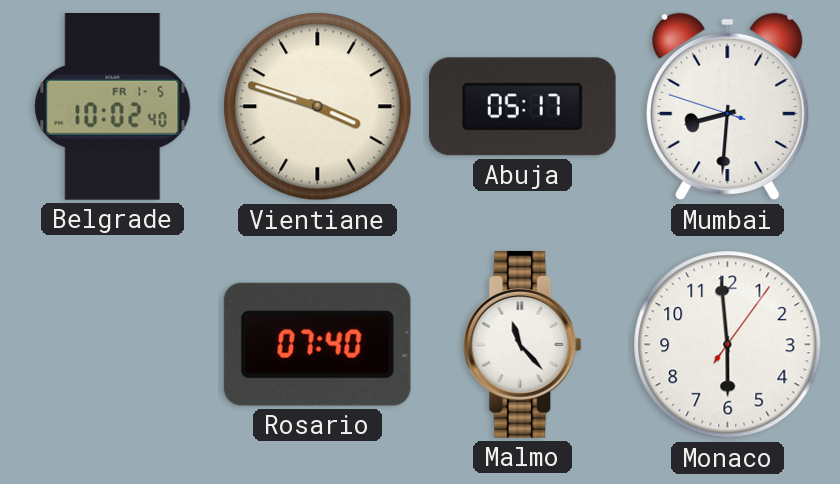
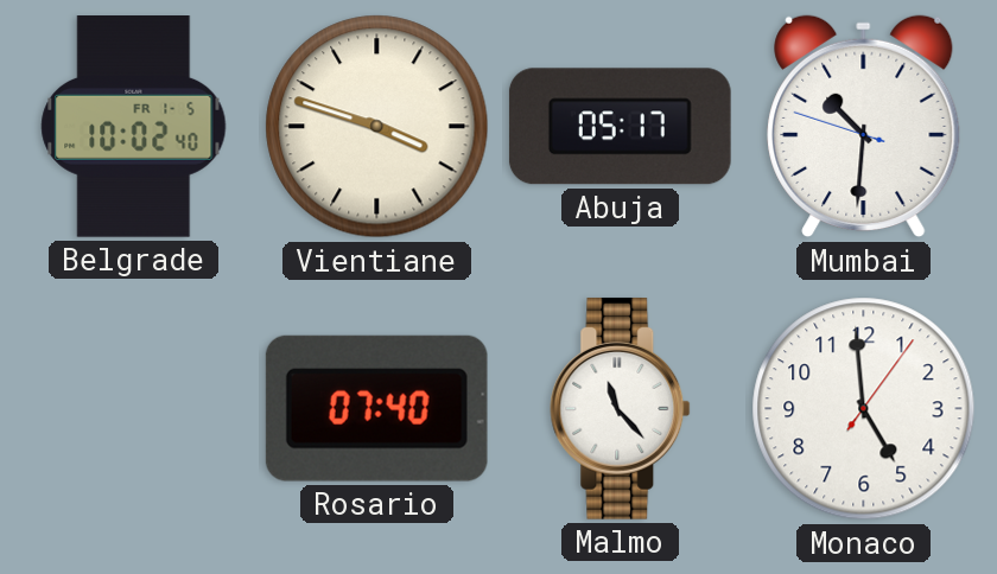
Mumbai: 8:30 -> 10:30
Monaco: 5:59 -> 4:59
